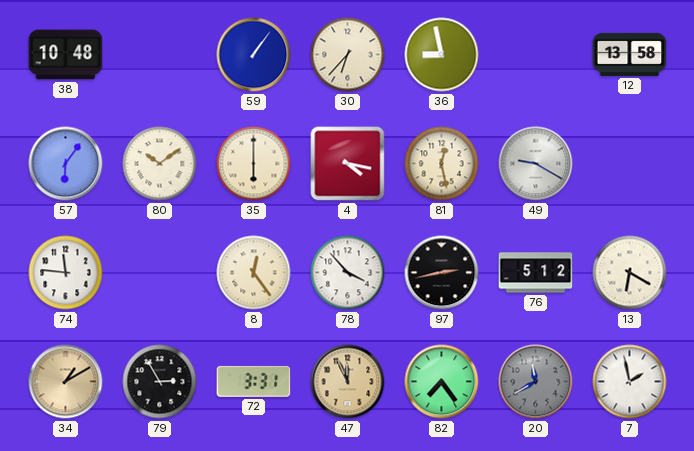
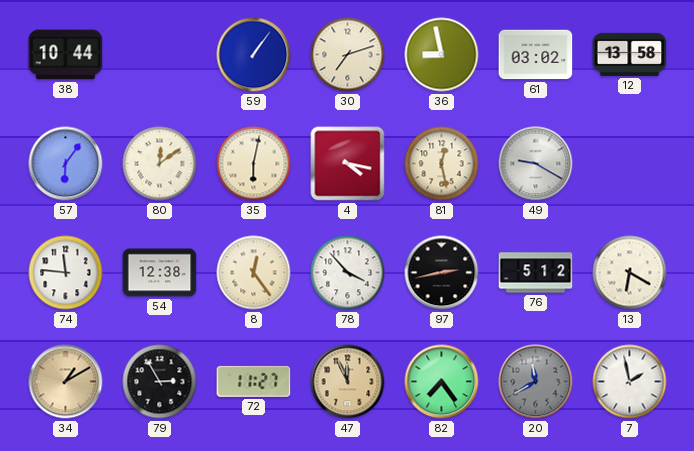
38: 10:48 -> 10:44
30: 6:37 -> 7:12
61: none -> 03:02
80: 10:09 -> 12:09
35: 6:00 -> 6:02
54: none -> 12:38
72: 3:31 -> 11:27
